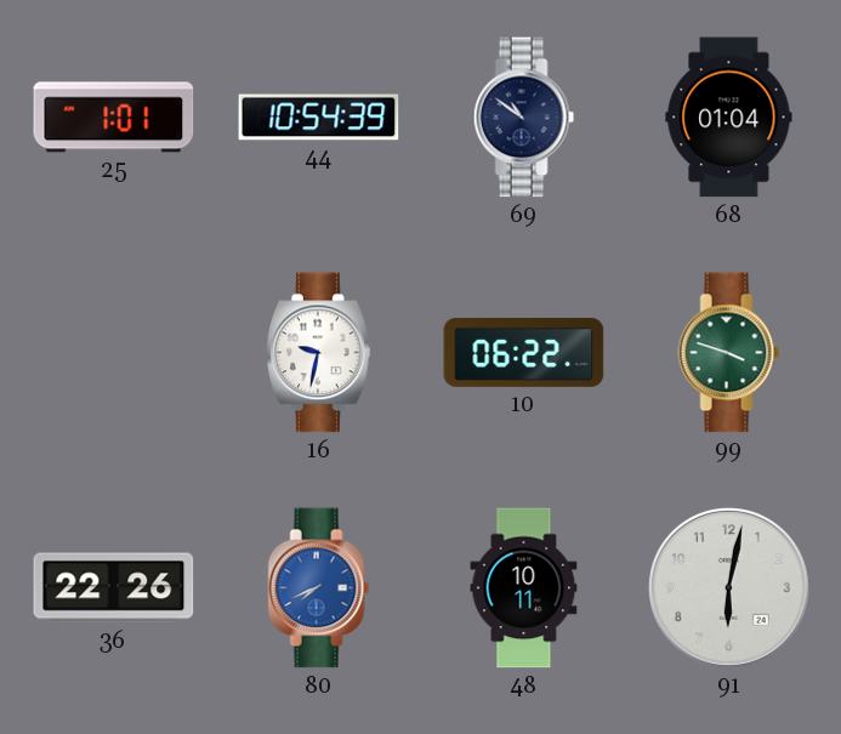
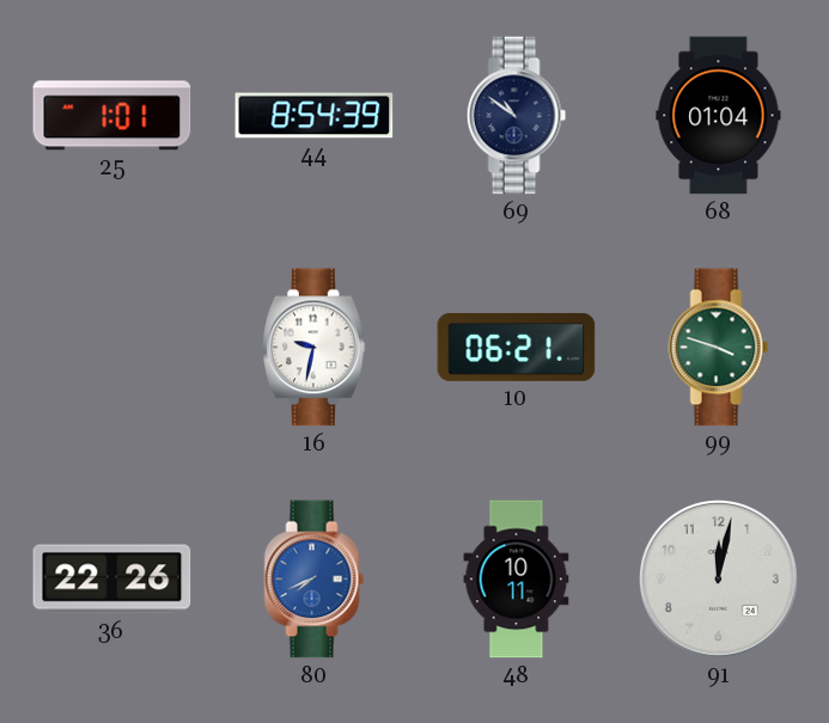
44: 10:54 -> 8:54
10: 06:22 -> 06:21
91: 6:02 -> 12:02
